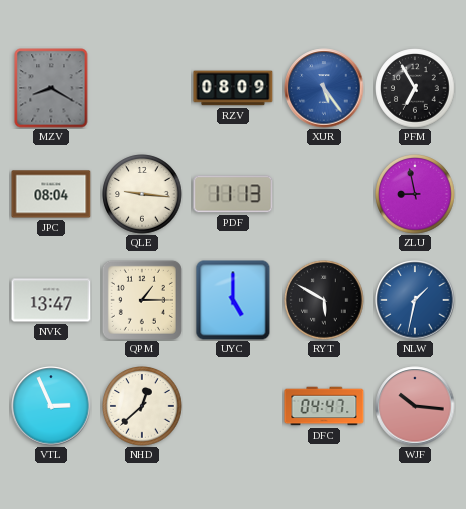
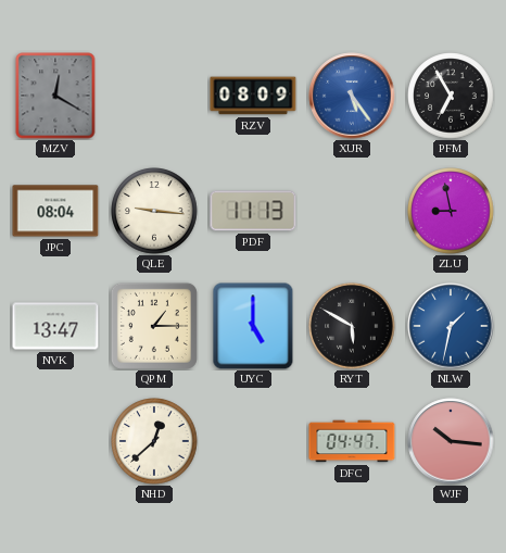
MZV: 8:20 -> 12:20
VTL: 2:56 -> none
